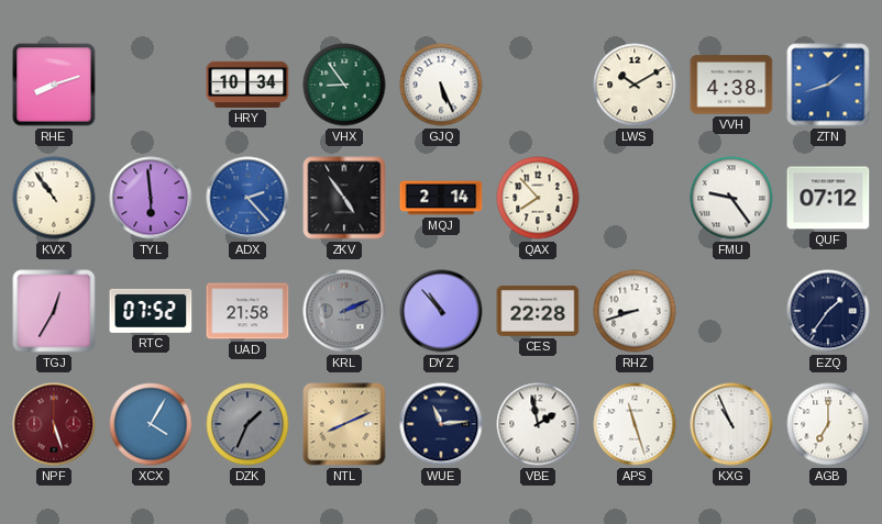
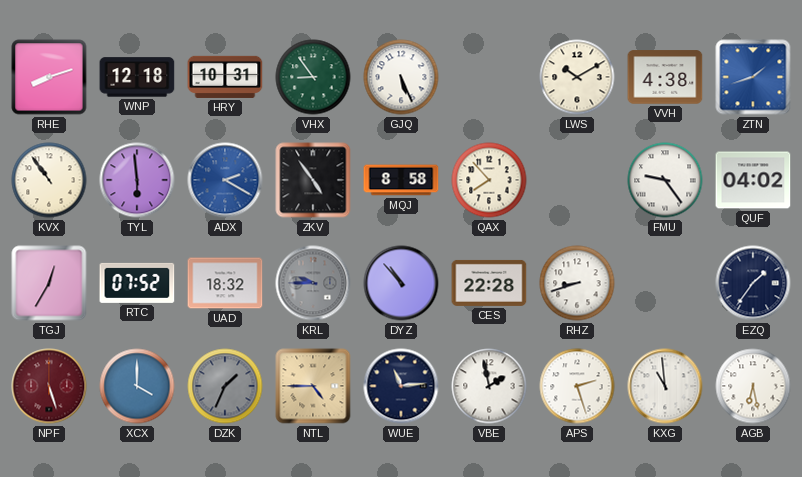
WNP: none -> 12:18
HRY: 10:34 -> 10:31
ADX: 2:23 -> 2:20
MQJ: 2:14 -> 8:58
QUF: 07:12 -> 04:02
UAD: 21:58 -> 18:32
KRL: 2:11 -> 9:45
XCX: 4:05 -> 4:00
NTL: 8:11 -> 4:45
APS: 11:27 -> 2:27
KXG: 10:56 -> 10:59
AGB: 7:00 -> 6:28
